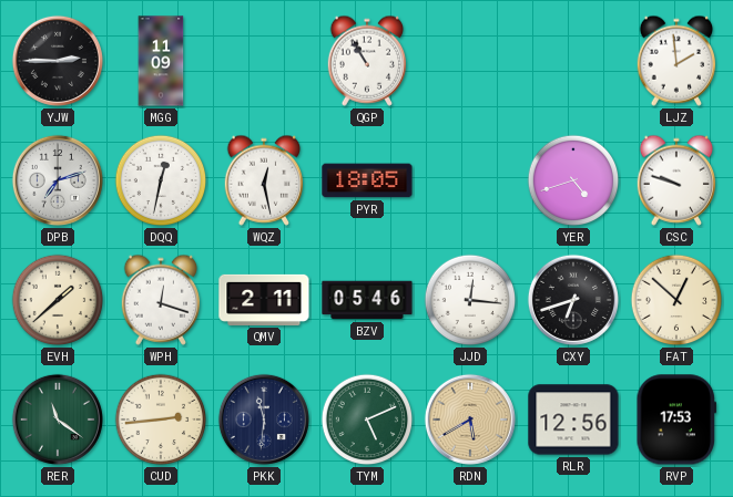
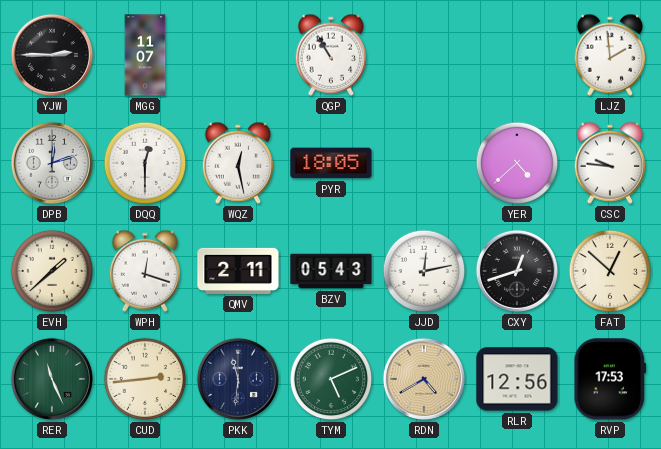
MGG: 11:09 -> 11:07
DPB: 7:12 -> 12:12
DQQ: 12:32 -> 12:30
YER: 4:42 -> 4:38
CSC: 9:48 -> 9:46
BZV: 05:46 -> 05:43
JJD: 12:16 -> 12:13
CXY: 6:42 -> 12:42
RER: 11:21 -> 11:26
RDN: 5:40 -> 4:40
